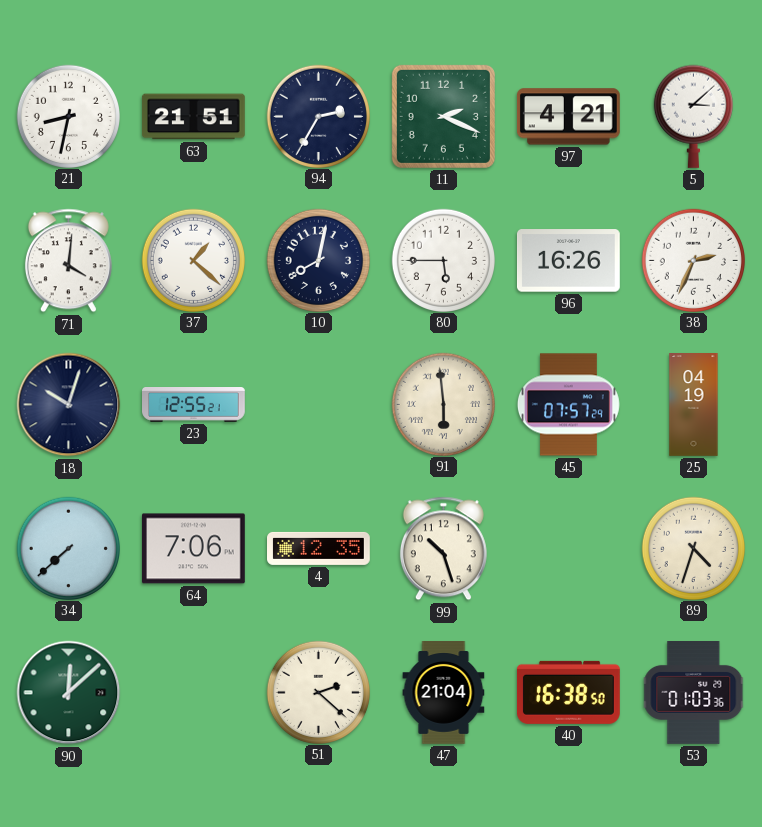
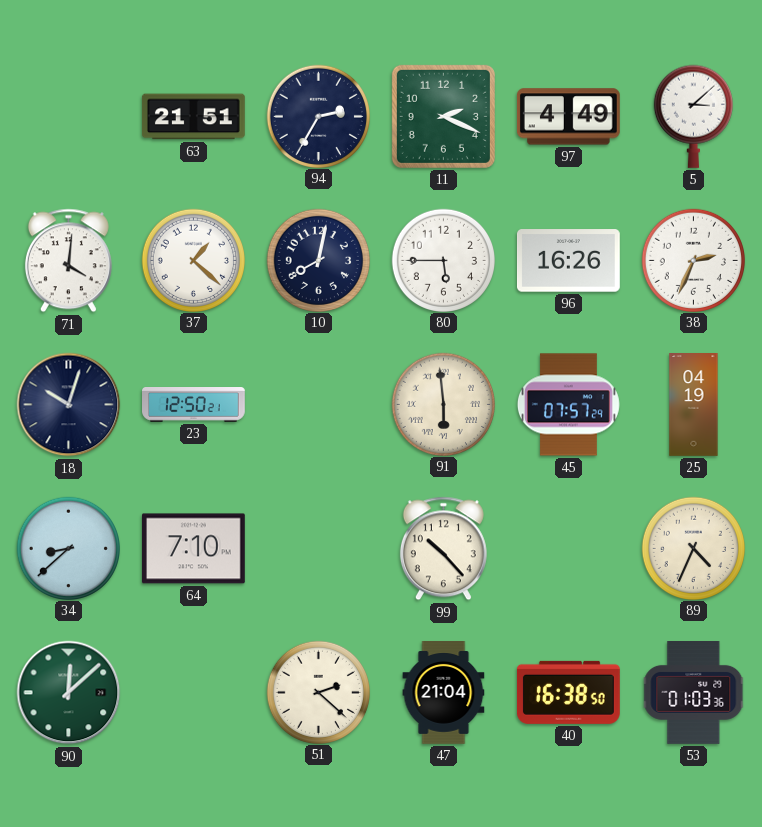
21: 8:32 -> none
97: 4:21 -> 4:49
23: 12:55 -> 12:50
34: 7:38 -> 8:38
64: 7:06 -> 7:10
4: 12:35 -> none
99: 10:27 -> 10:23
89: 4:33 -> 4:34
